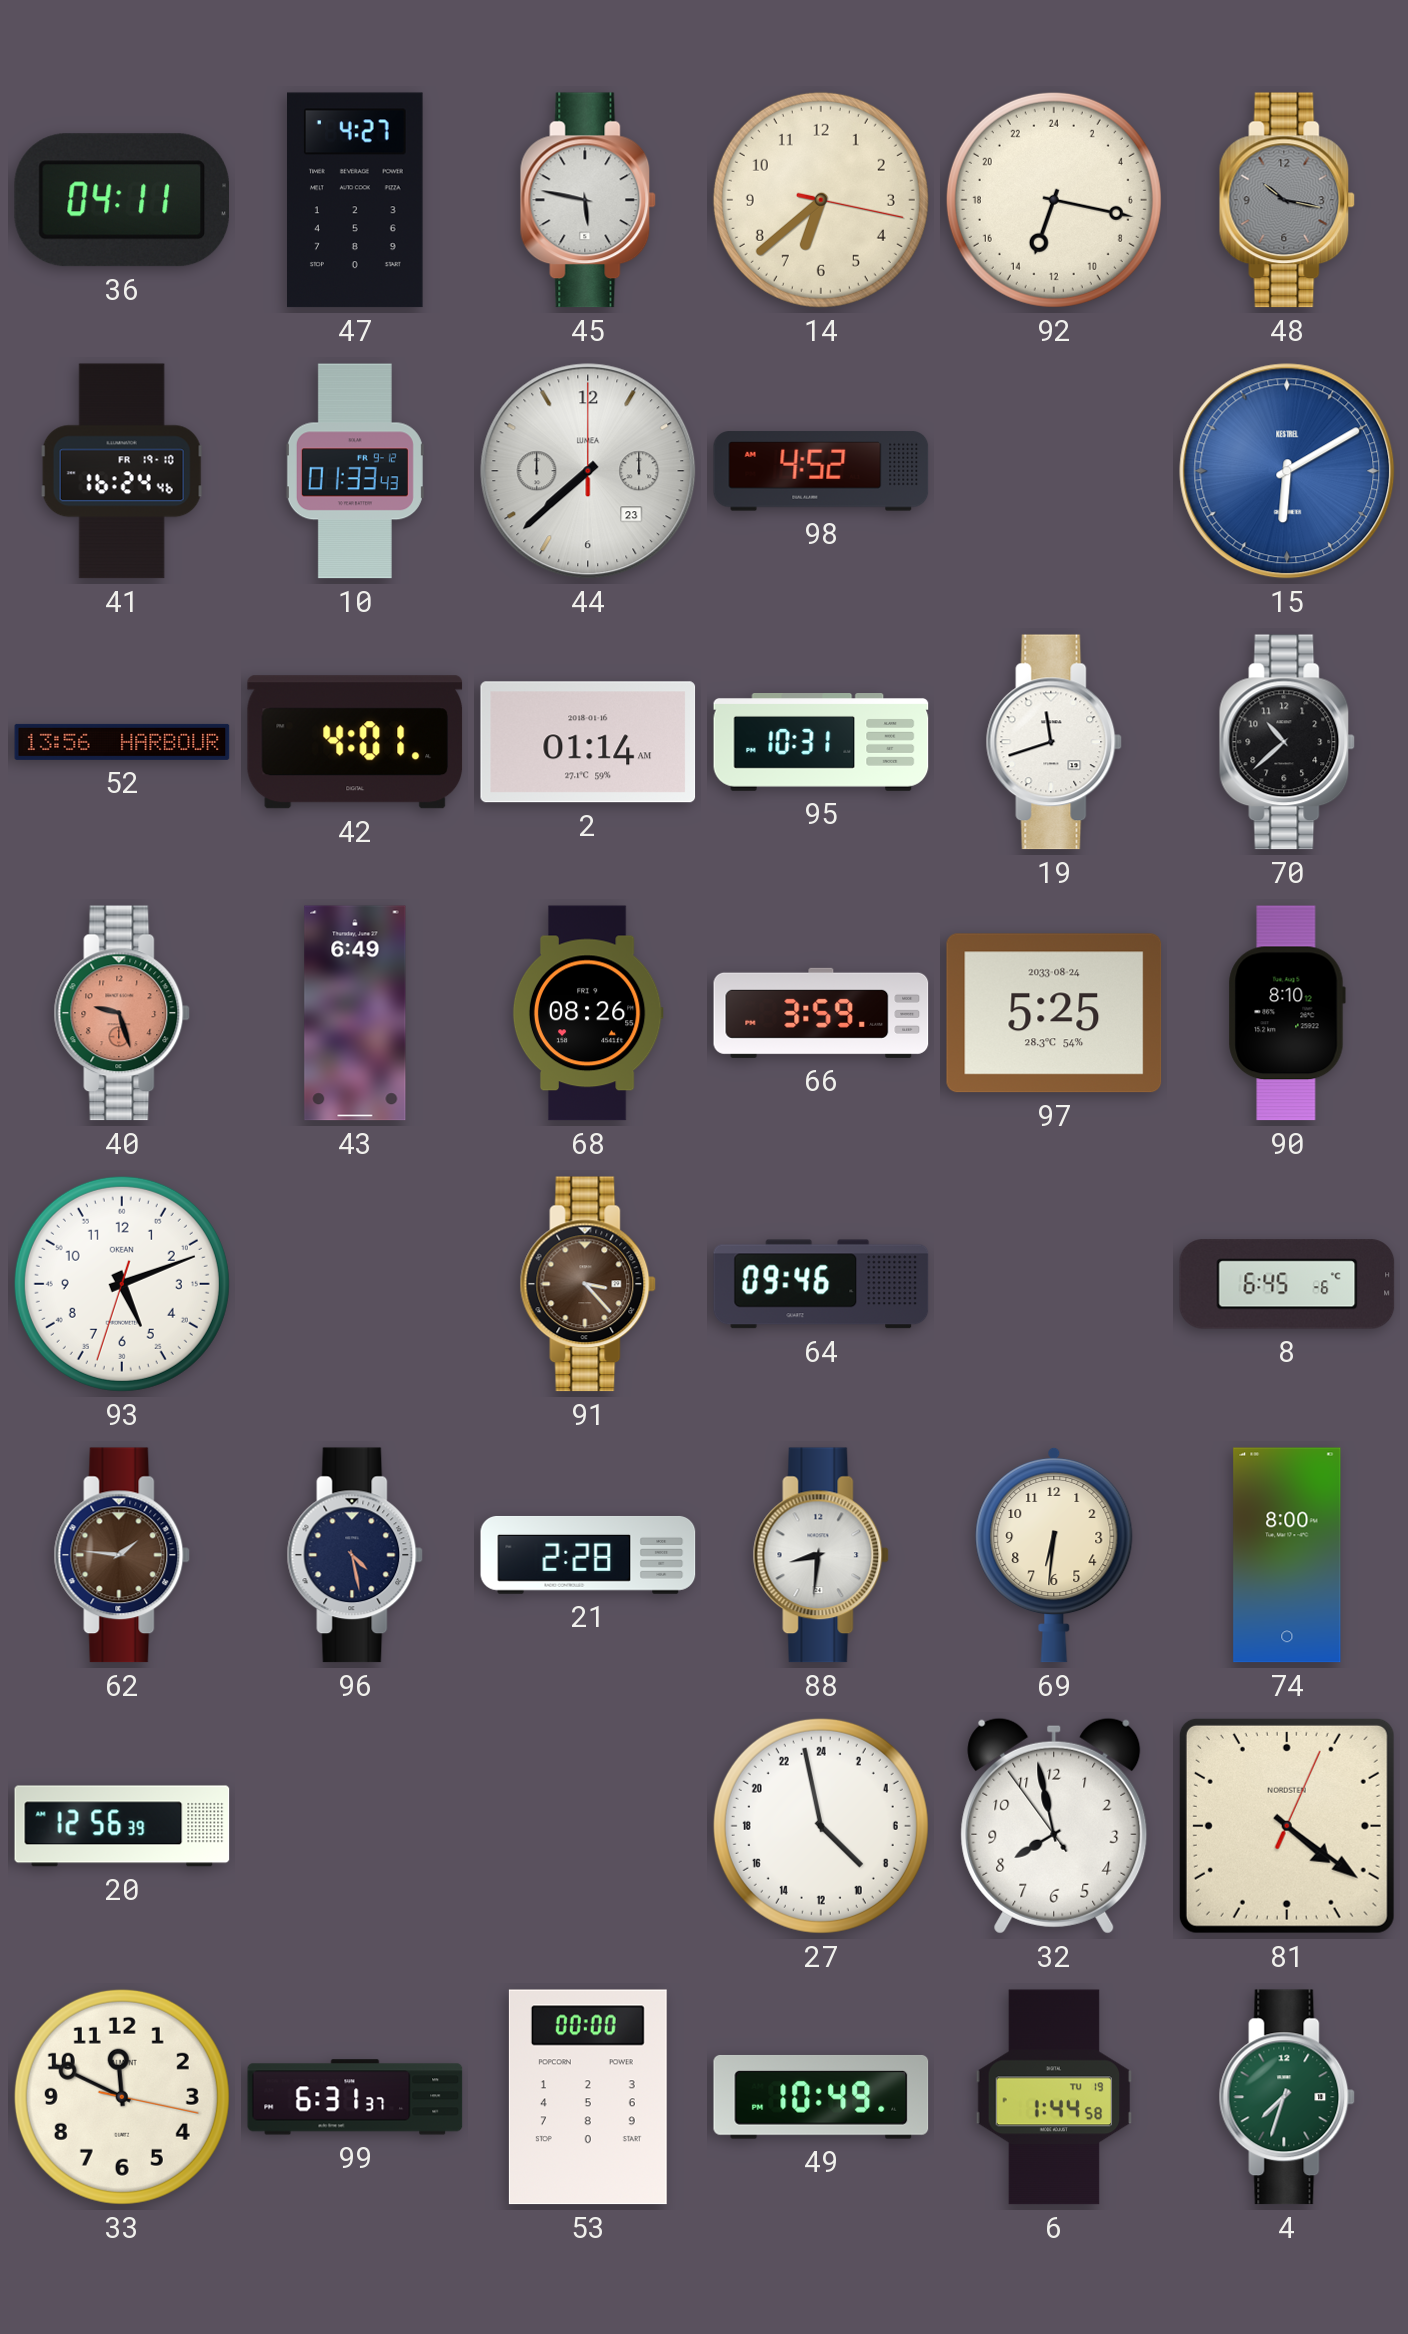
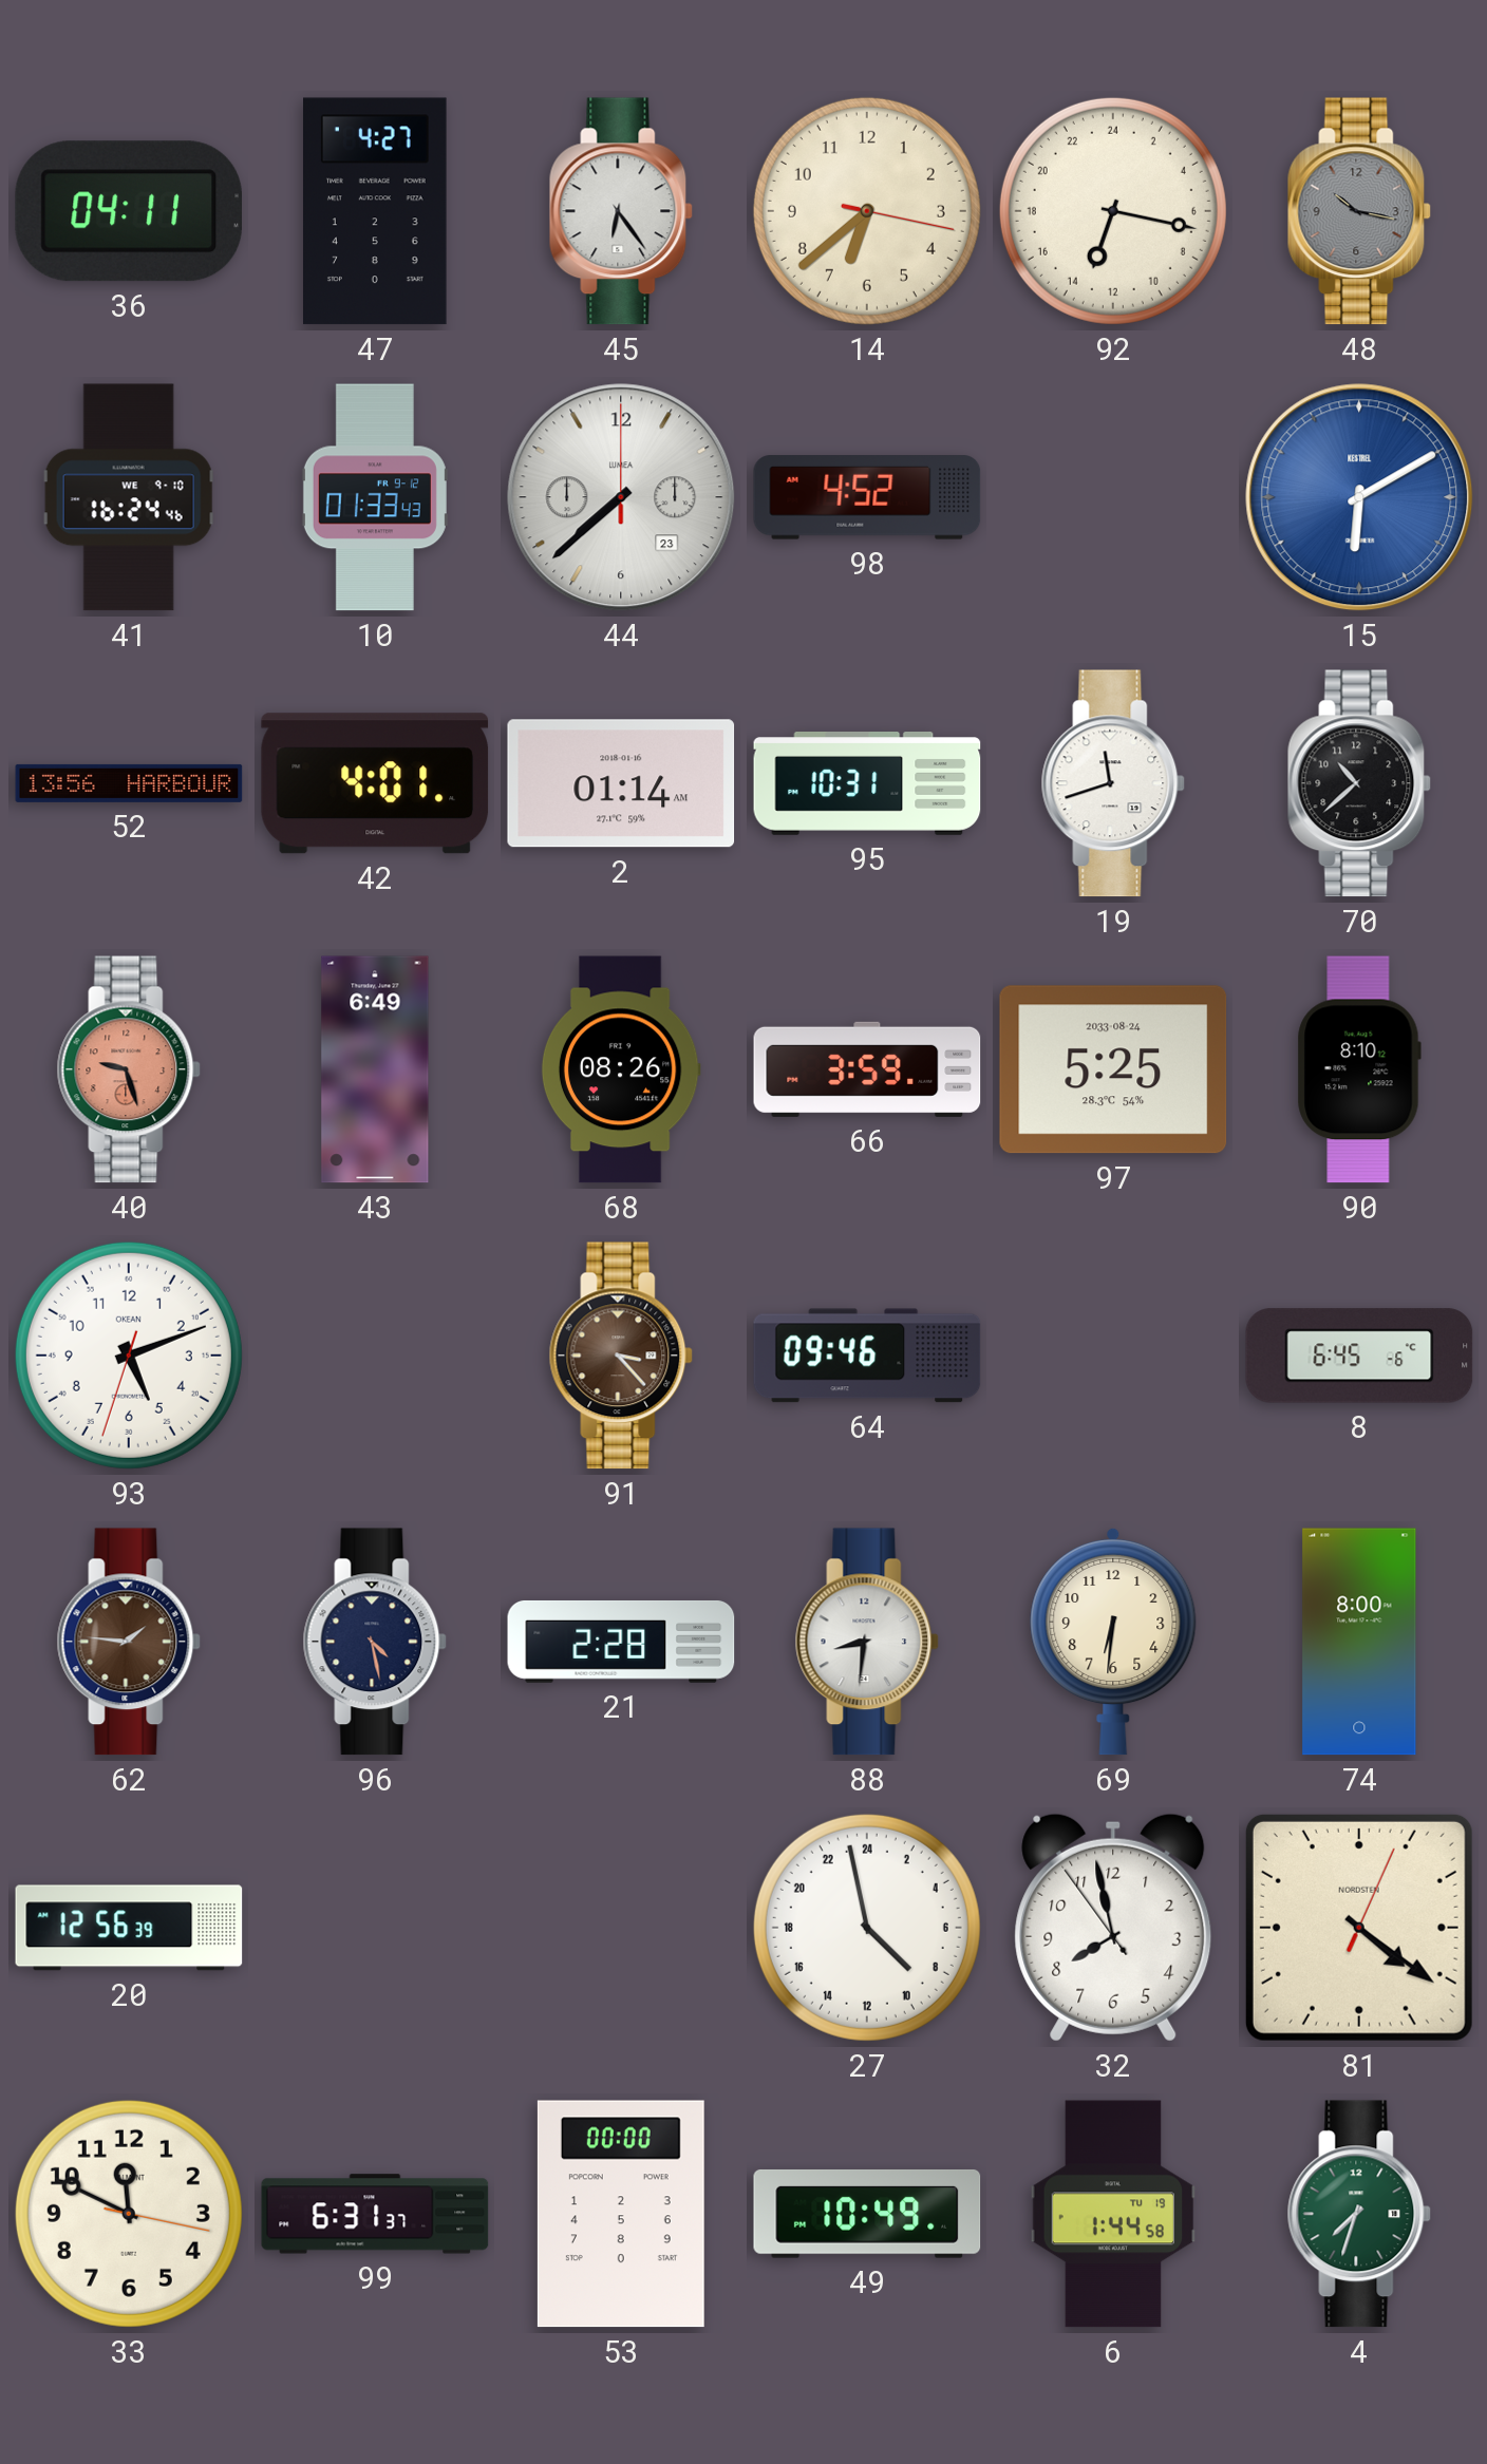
45: 5:47 -> 6:24
41 date: FR 19-10 -> WE 9-10
